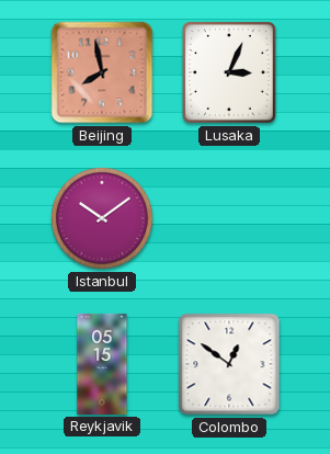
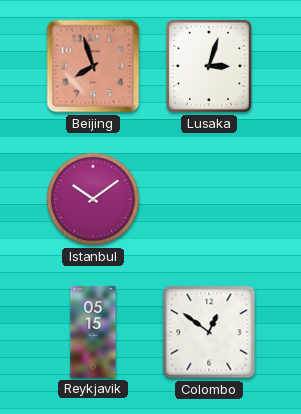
Beijing: 7:58 -> 7:57
Lusaka: 3:04 -> 3:03
